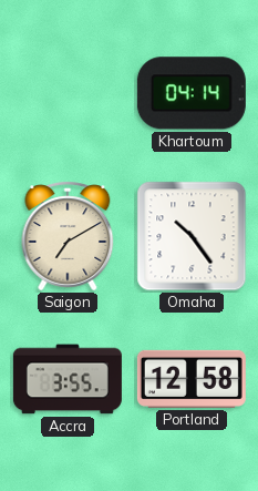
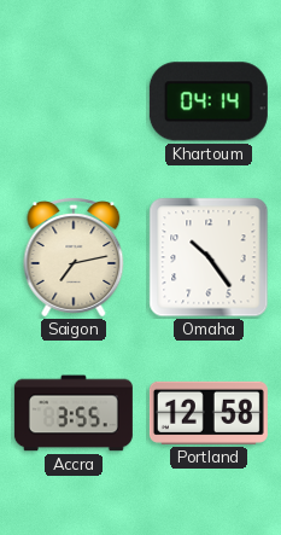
Saigon: 7:10 -> 7:13
